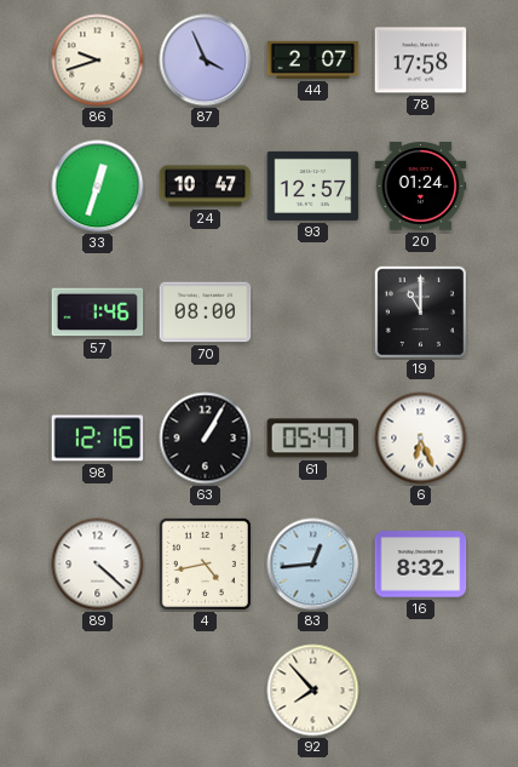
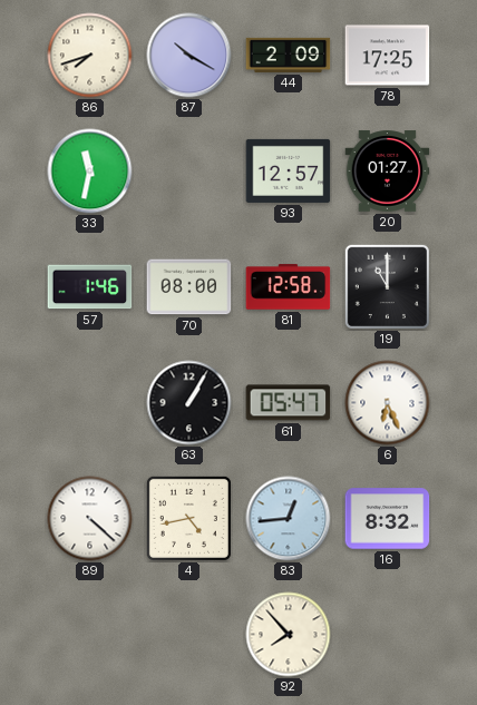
86: 9:42 -> 7:42
87: 3:56 -> 10:20
44: 2:07 -> 2:09
78: 17:58 -> 17:25
33: 12:33 -> 11:32
24: 10:47 -> none
20: 01:24 -> 01:27
81: none -> 12:58
98: 12:16 -> none
